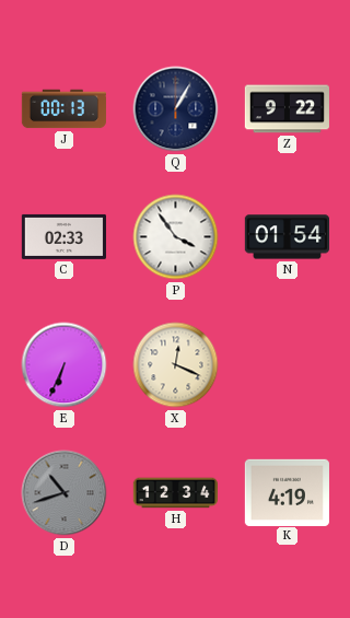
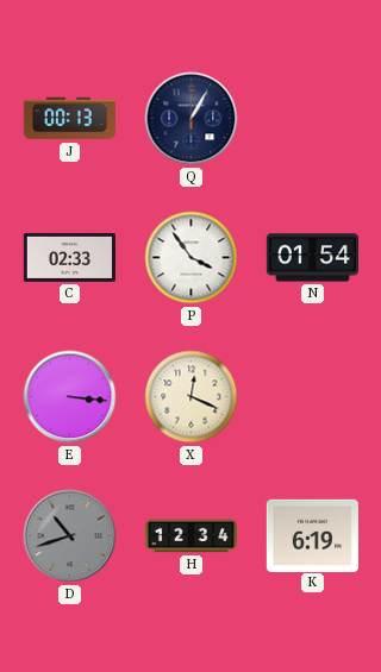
Z: 9:22 -> none
E: 6:34 -> 3:16
K: 4:19 -> 6:19
